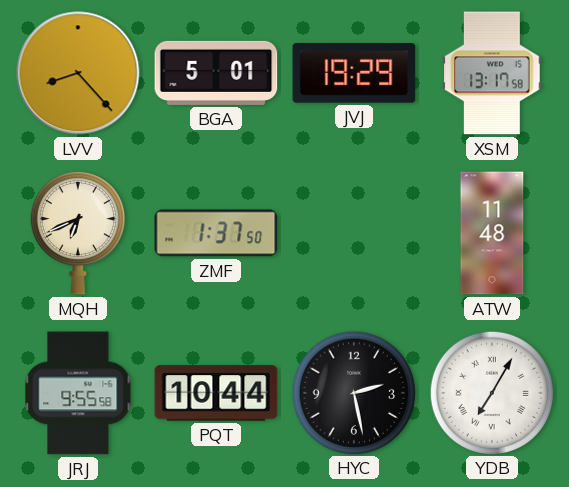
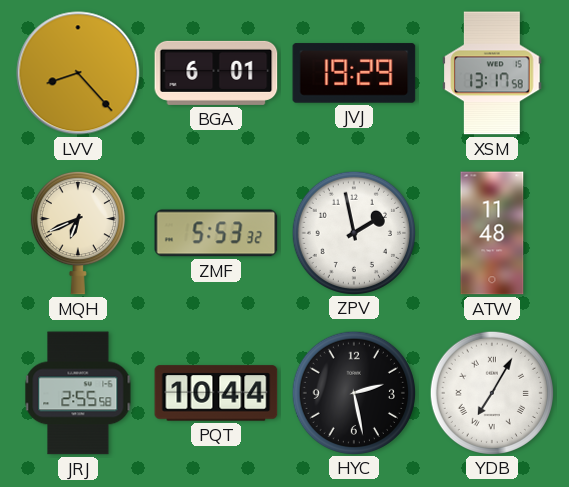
BGA: 5:01 -> 6:01
ZMF: 1:37 -> 5:53
ZPV: none -> 1:58
JRJ: 9:55 -> 2:55
